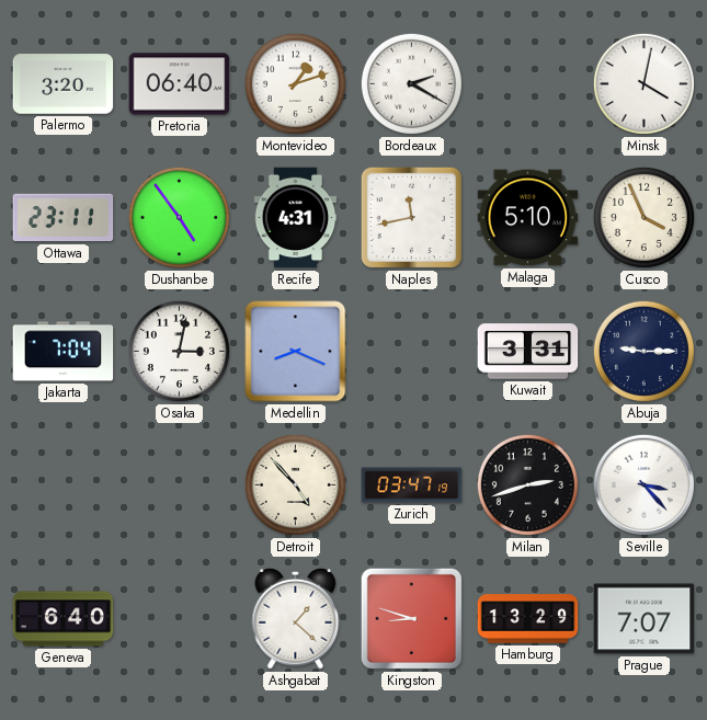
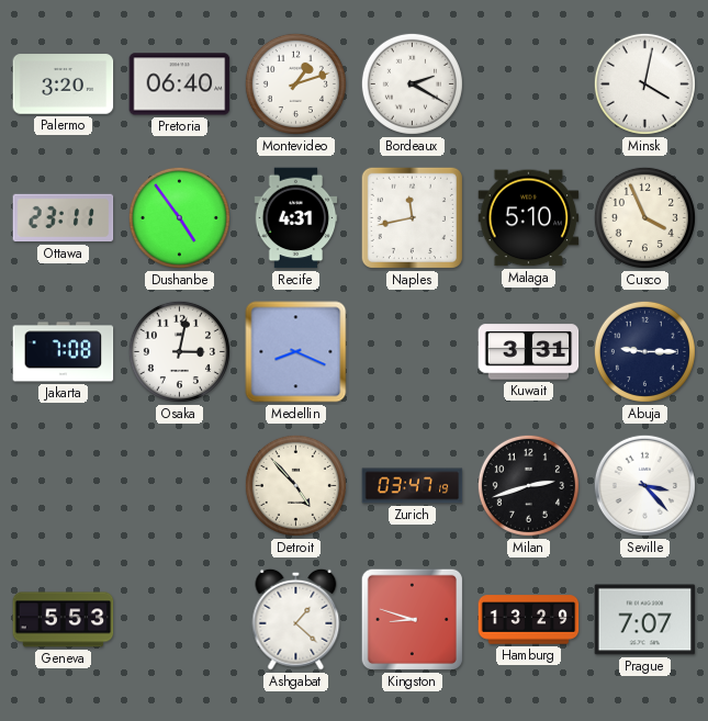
Jakarta: 7:04 -> 7:08
Geneva: 6:40 -> 5:53
